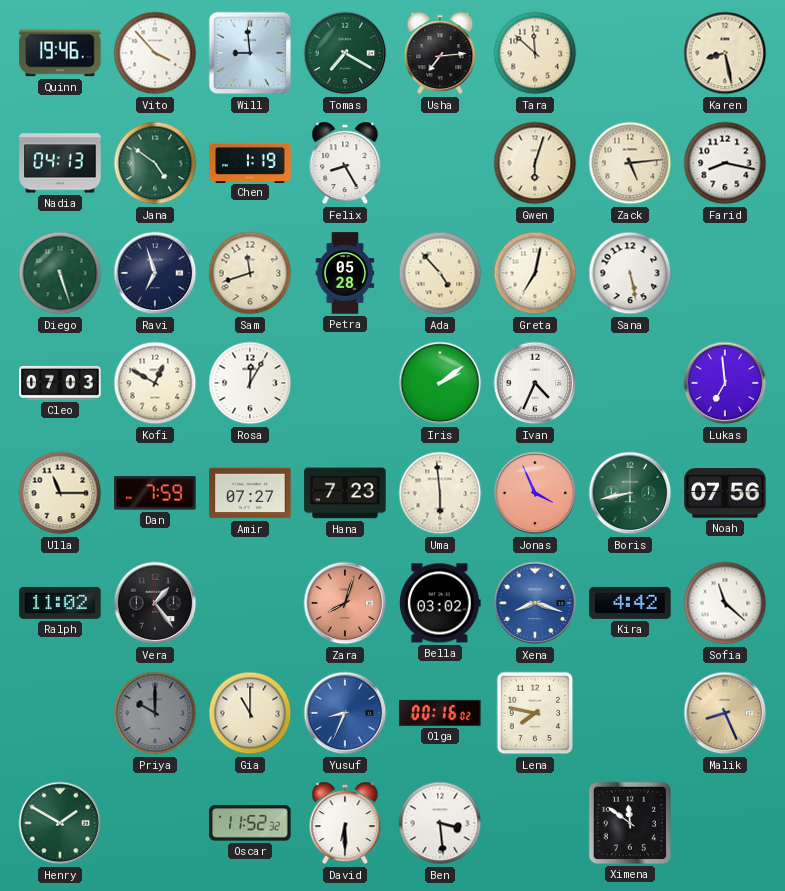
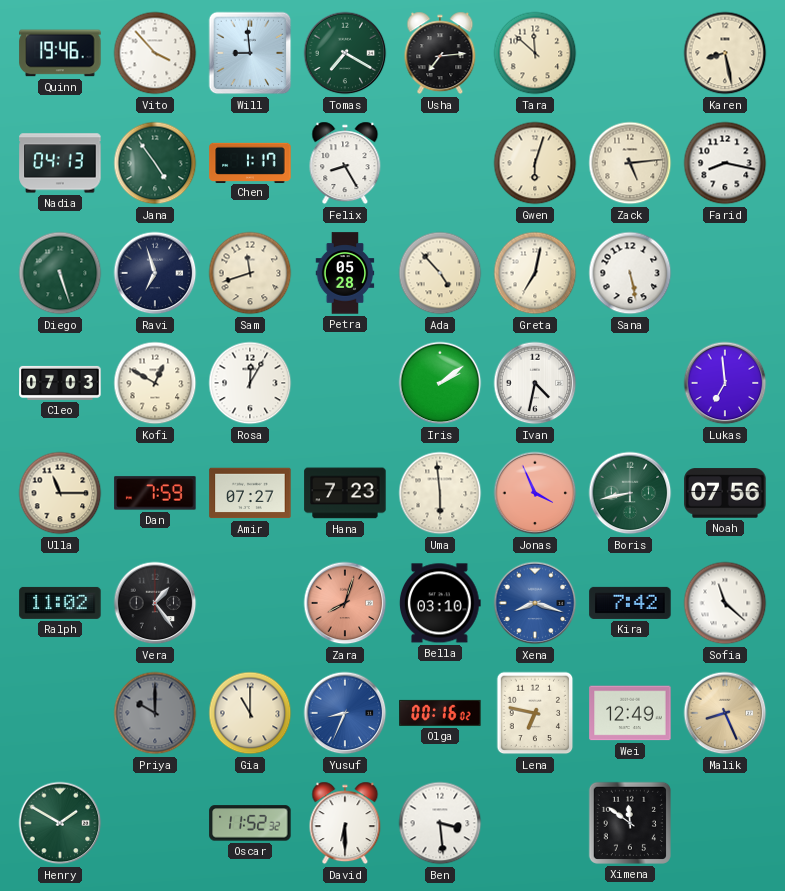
Jana: 4:51 -> 4:54
Chen: 1:19 -> 1:17
Ivan: 4:34 -> 4:32
Bella: 03:02 -> 03:10
Kira: 4:42 -> 7:42
Lena: 7:47 -> 6:47
Wei: none -> 12:49
